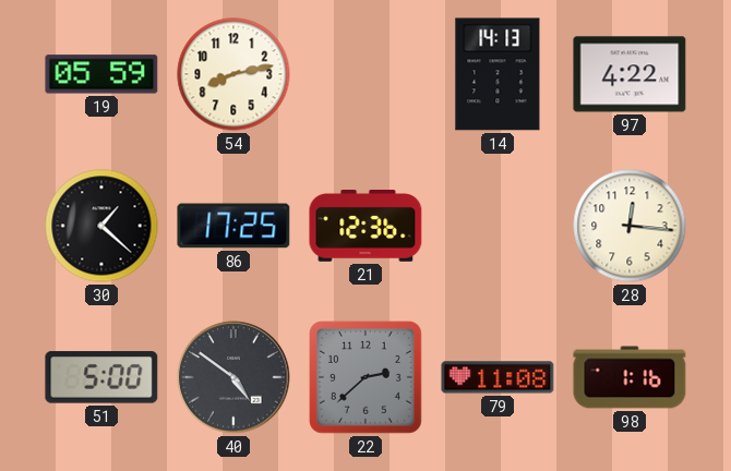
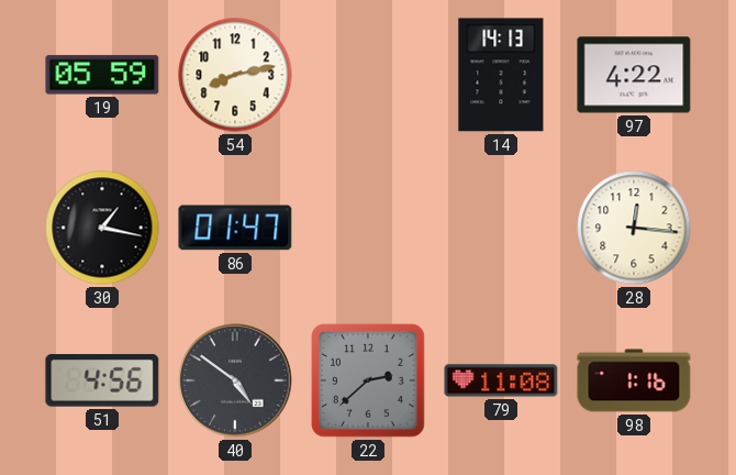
30: 1:22 -> 1:17
86: 17:25 -> 01:47
21: 12:36 -> none
51: 5:00 -> 4:56
